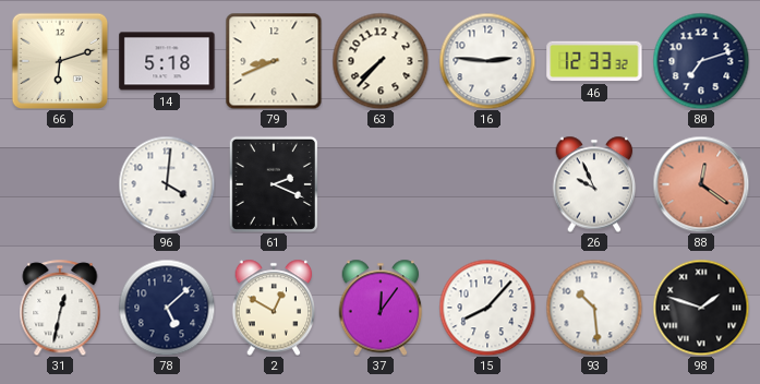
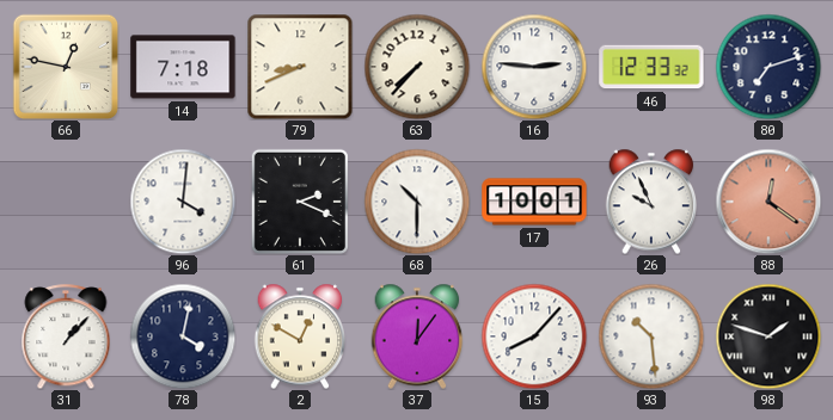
66: 6:12 -> 12:47
14: 5:18 -> 7:18
68: none -> 10:30
17: none -> 10:01
31: 12:32 -> 1:07
78: 5:08 -> 4:02
